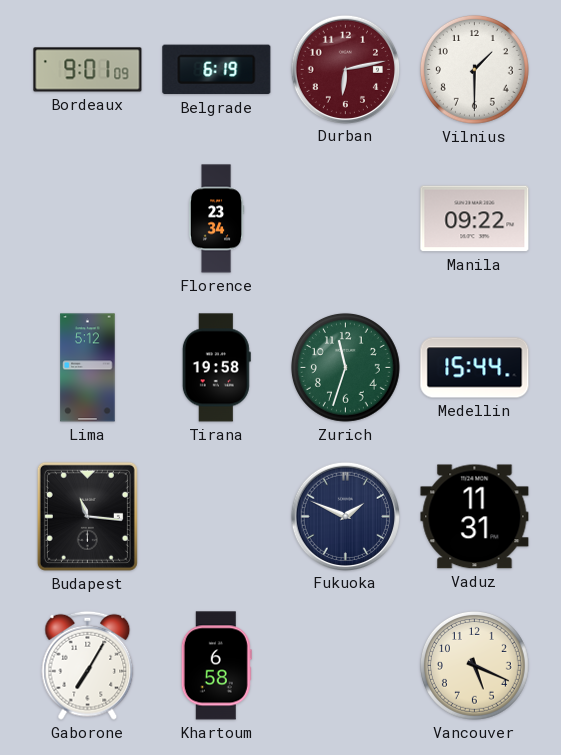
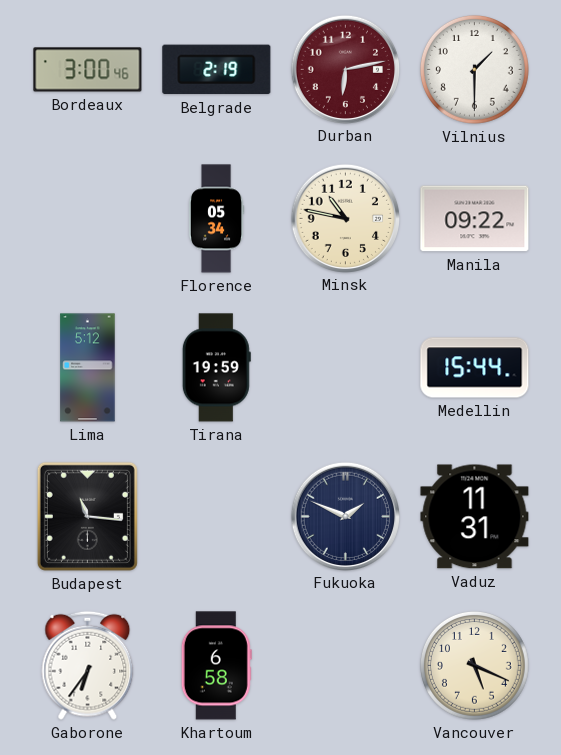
Bordeaux: 9:01 -> 3:00
Belgrade: 6:19 -> 2:19
Florence: 23:34 -> 05:34
Minsk: none -> 10:47
Tirana: 19:58 -> 19:59
Zurich: 11:33 -> none
Gaborone: 7:05 -> 6:36
